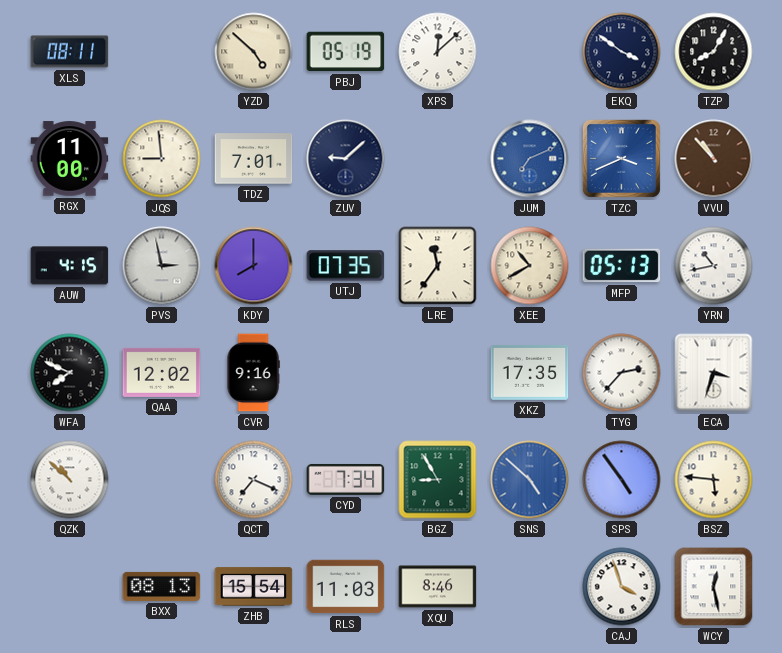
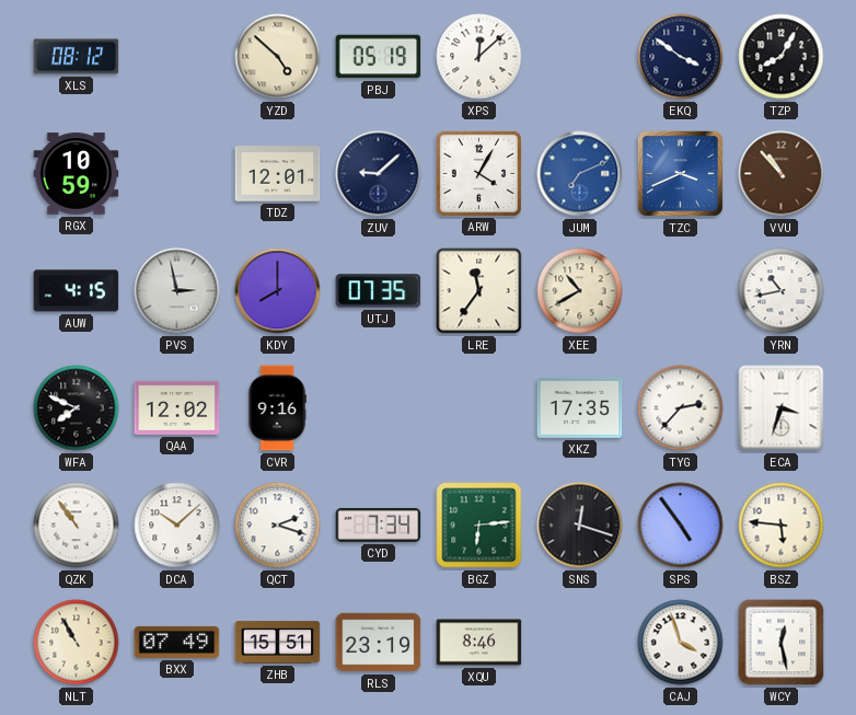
XLS: 08:11 -> 08:12
RGX: 11:00 -> 10:59
JQS: 8:59 -> none
TDZ: 7:01 -> 12:01
ARW: none -> 4:05
MFP: 05:13 -> none
QZK: 10:52 -> 10:54
DCA: none -> 10:08
QCT: 7:19 -> 2:18
BGZ: 8:55 -> 6:14
SNS: 4:52 -> 12:18
SNS dial: blue -> black
NLT: none -> 10:55
BXX: 08:13 -> 07:49
ZHB: 15:54 -> 15:51
RLS: 11:03 -> 23:19
